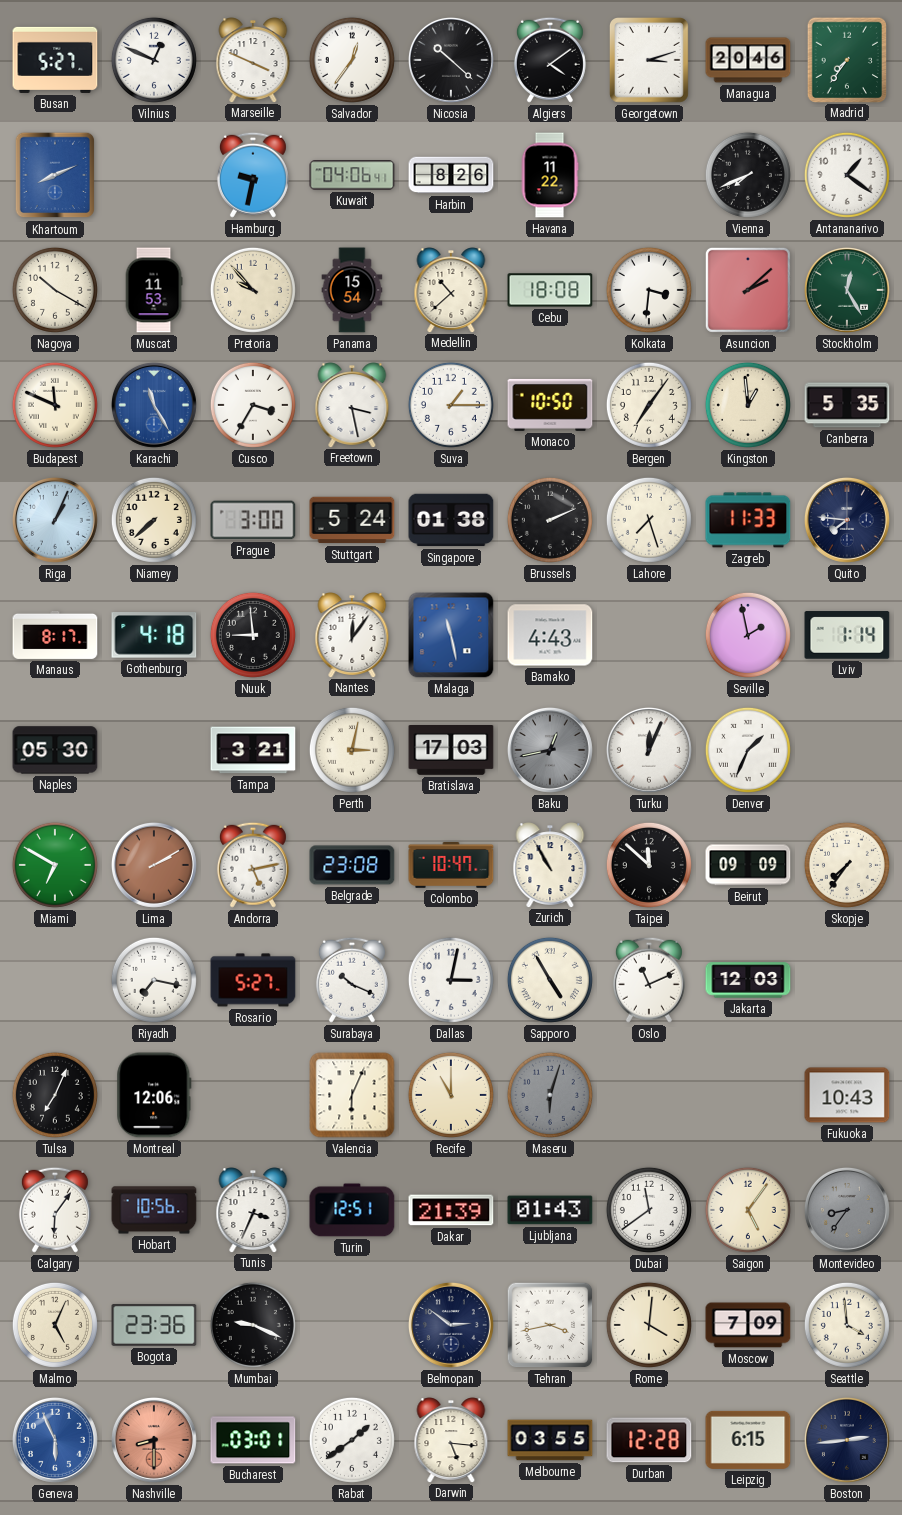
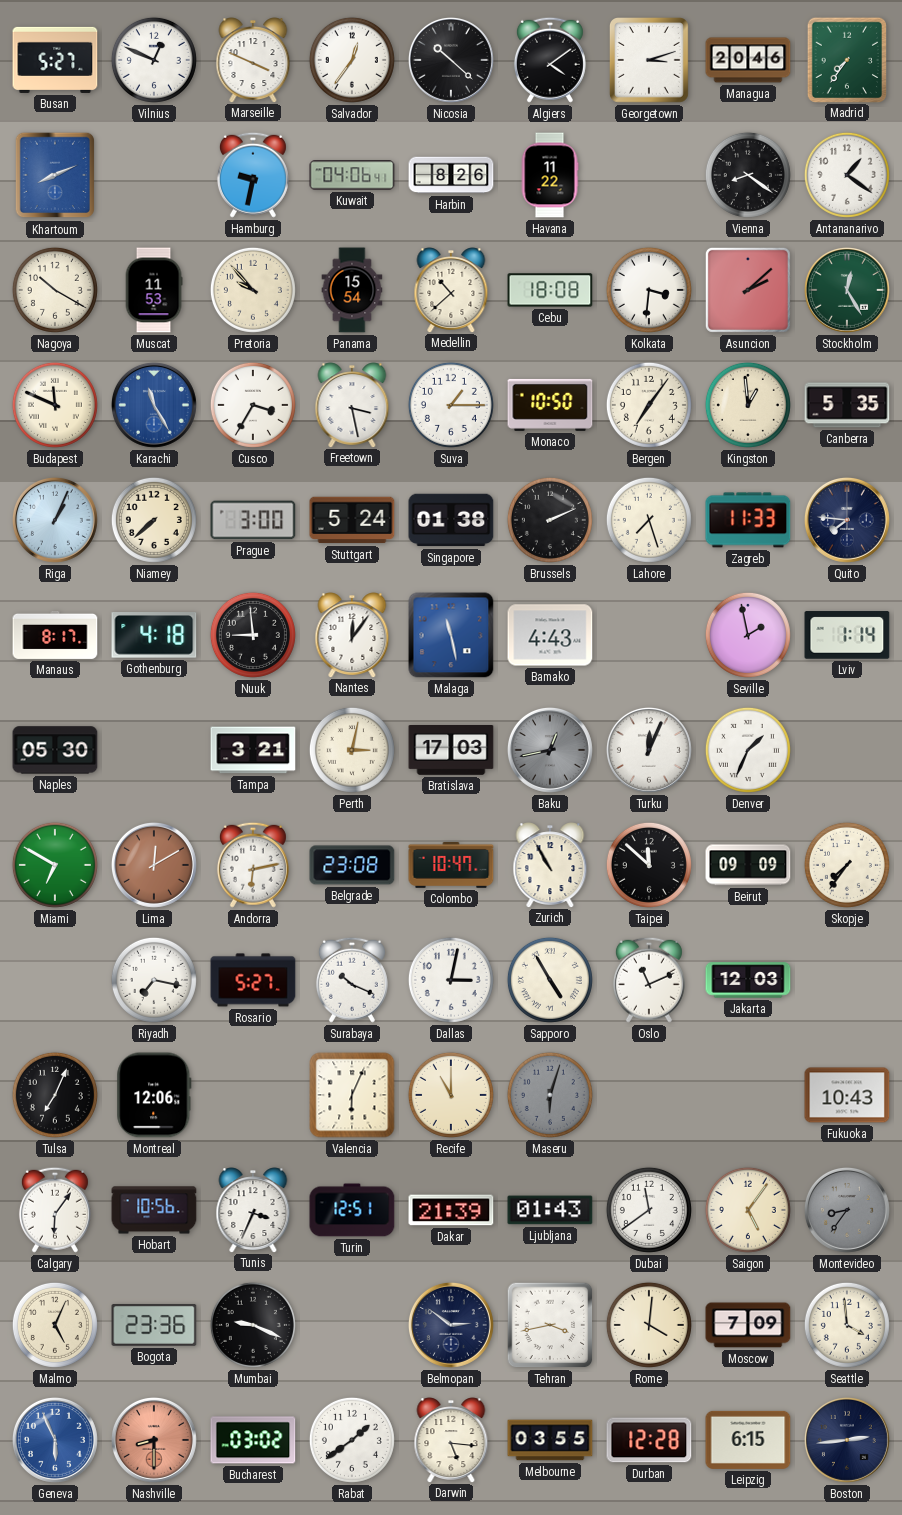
Vienna: 7:41 -> 8:21
Lima: 2:10 -> 12:10
Andorra: 5:13 -> 6:13
Bucharest: 03:01 -> 03:02
